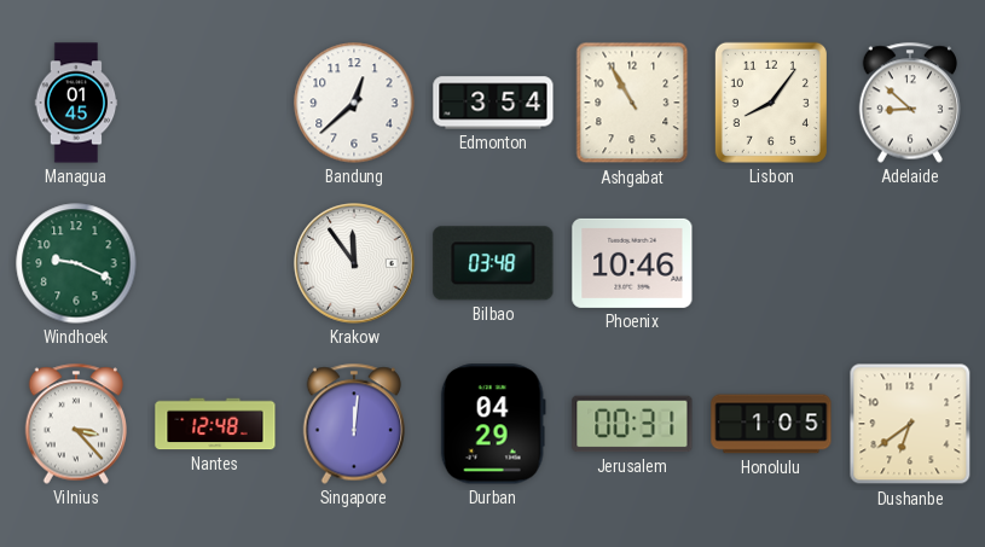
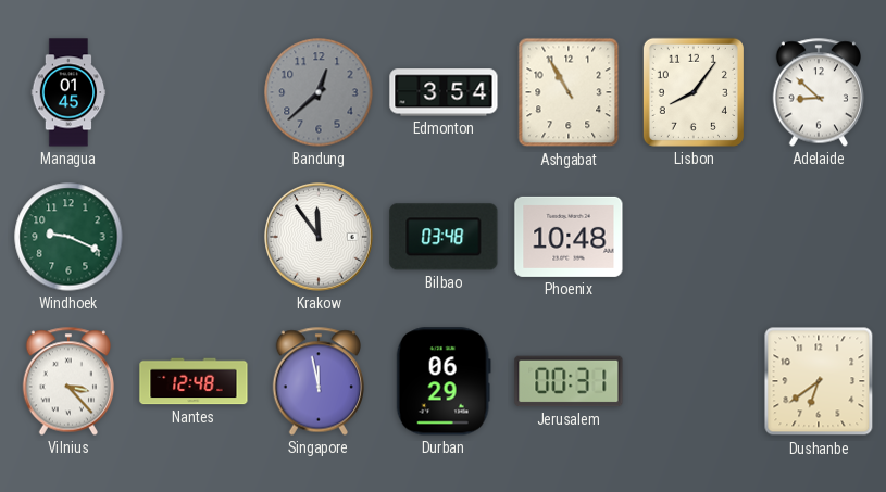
Bandung dial: white -> grey
Phoenix: 10:46 -> 10:48
Singapore: 12:01 -> 11:58
Durban: 04:29 -> 06:29
Honolulu: 1:05 -> none
